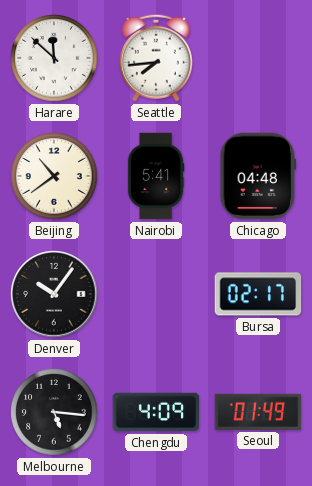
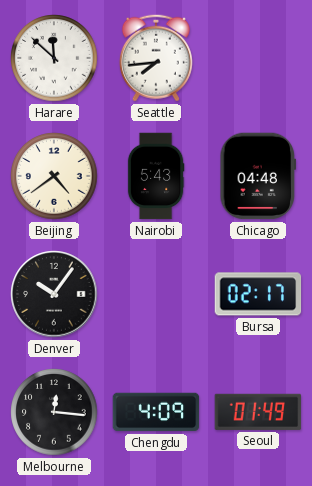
Beijing: 10:39 -> 4:39
Nairobi: 5:41 -> 5:43
Melbourne: 5:16 -> 12:16
